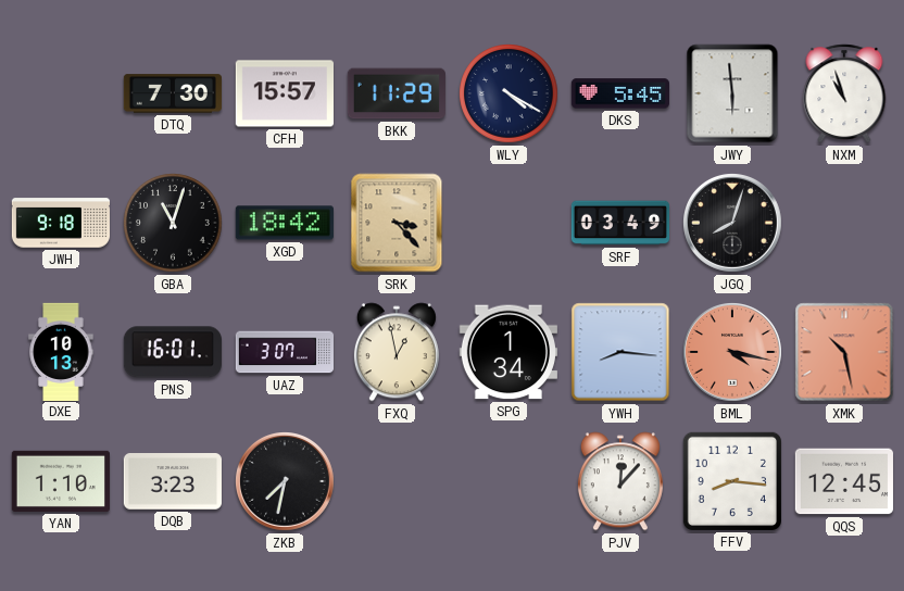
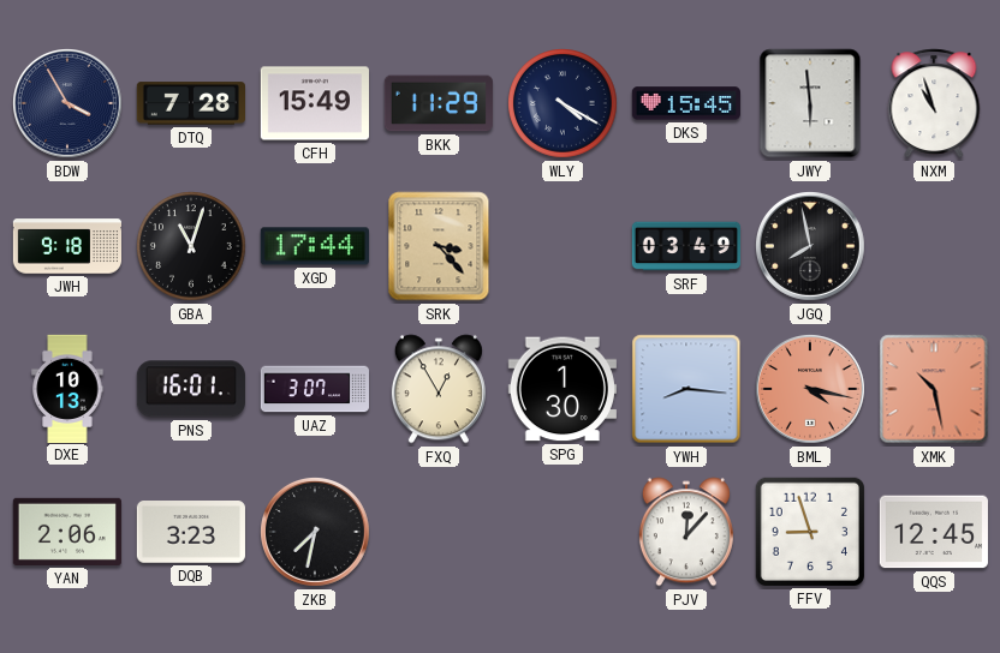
BDW: none -> 3:55
DTQ: 7:30 -> 7:28
CFH: 15:57 -> 15:49
DKS: 5:45 -> 15:45
XGD: 18:42 -> 17:44
JGQ: 8:03 -> 7:58
FXQ: 12:58 -> 12:55
SPG: 1:34 -> 1:30
YAN: 1:10 -> 2:06
FFV: 8:16 -> 8:57
